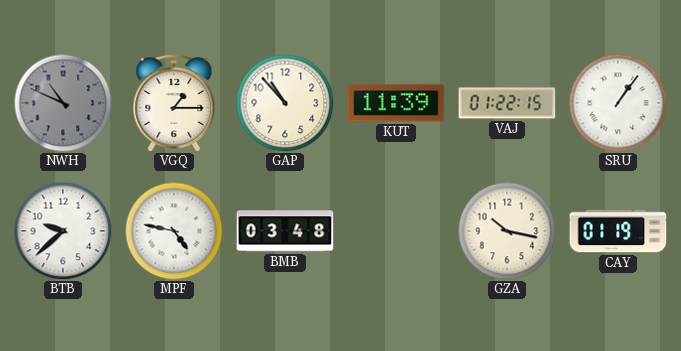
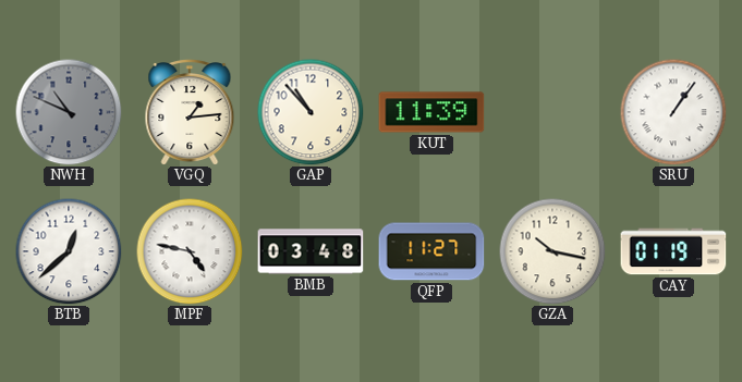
VGQ: 1:15 -> 1:14
VAJ: 01:22 -> none
BTB: 9:38 -> 12:38
QFP: none -> 11:27
